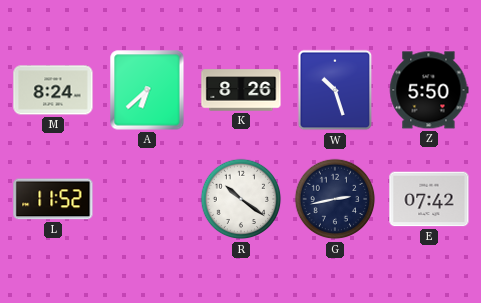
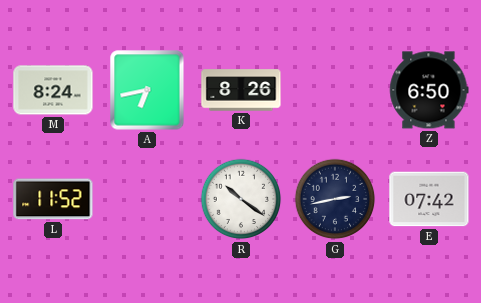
A: 6:38 -> 6:43
W: 10:27 -> none
Z: 5:50 -> 6:50
